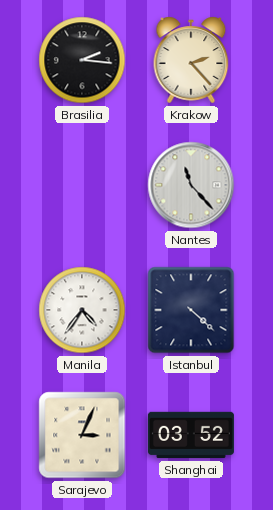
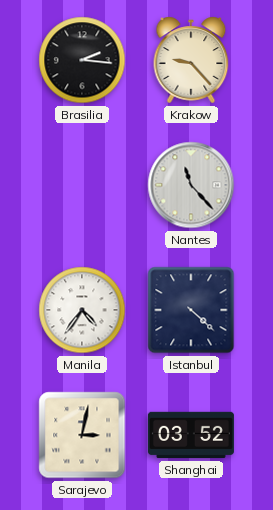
Krakow: 2:23 -> 9:23
Sarajevo: 3:04 -> 3:02
